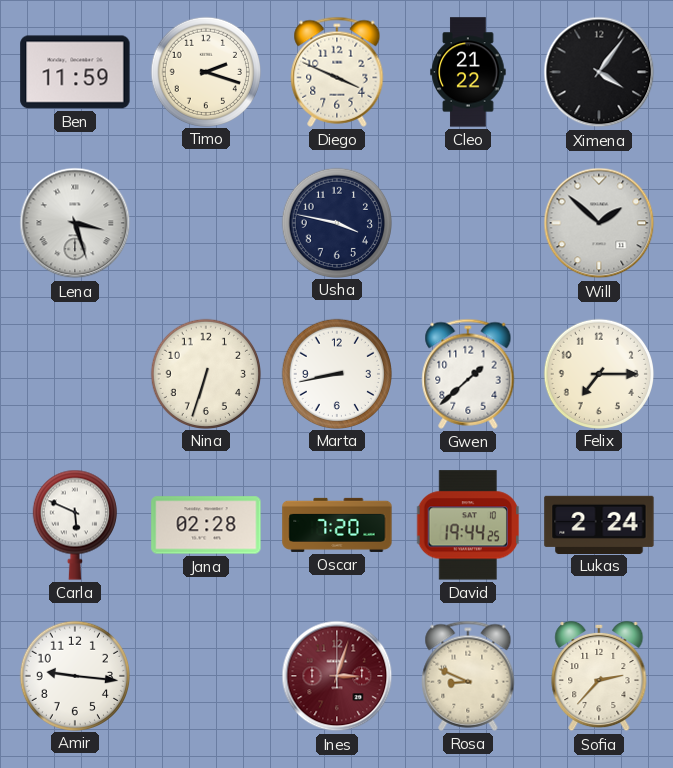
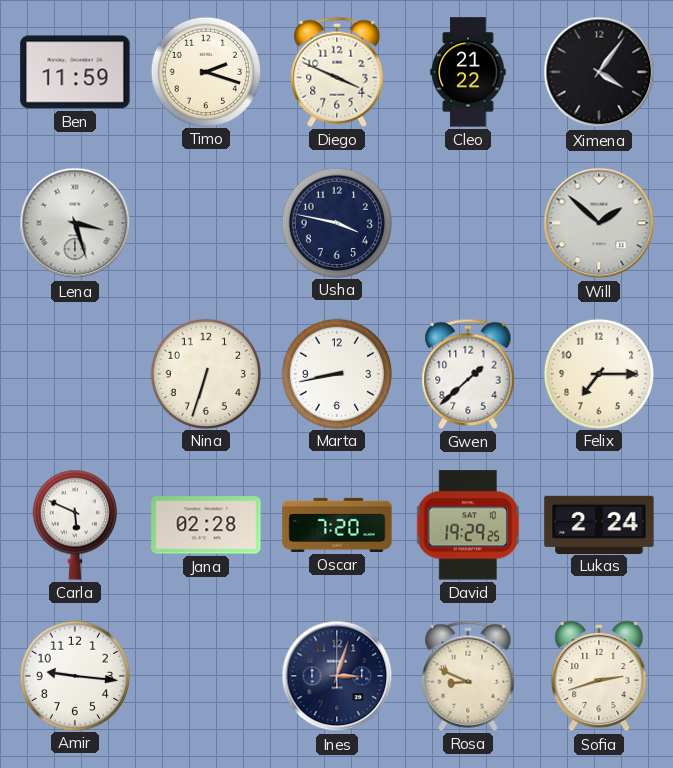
David: 19:44 -> 19:29
Ines dial: burgundy -> navy
Sofia: 2:37 -> 2:42
